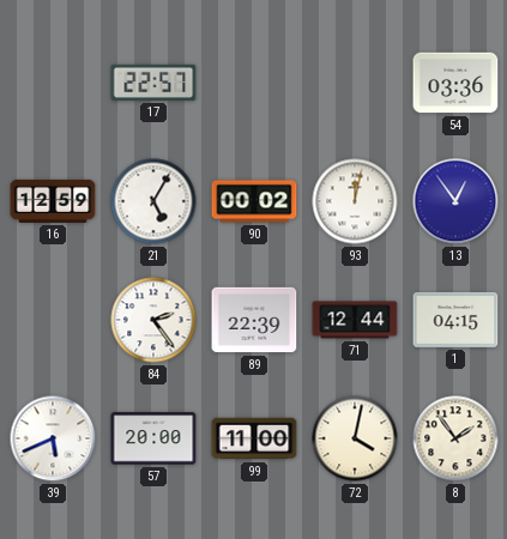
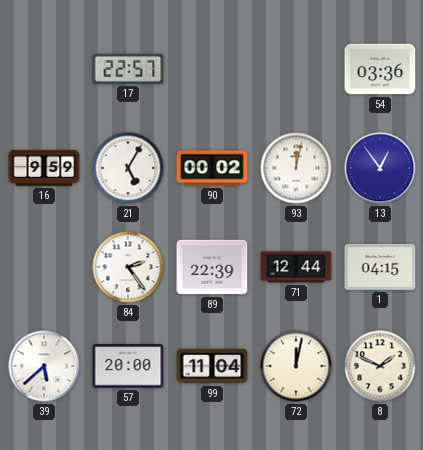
16: 12:59 -> 9:59
39: 5:41 -> 5:38
99: 11:00 -> 11:04
72: 4:02 -> 12:02
8: 1:54 -> 1:49
